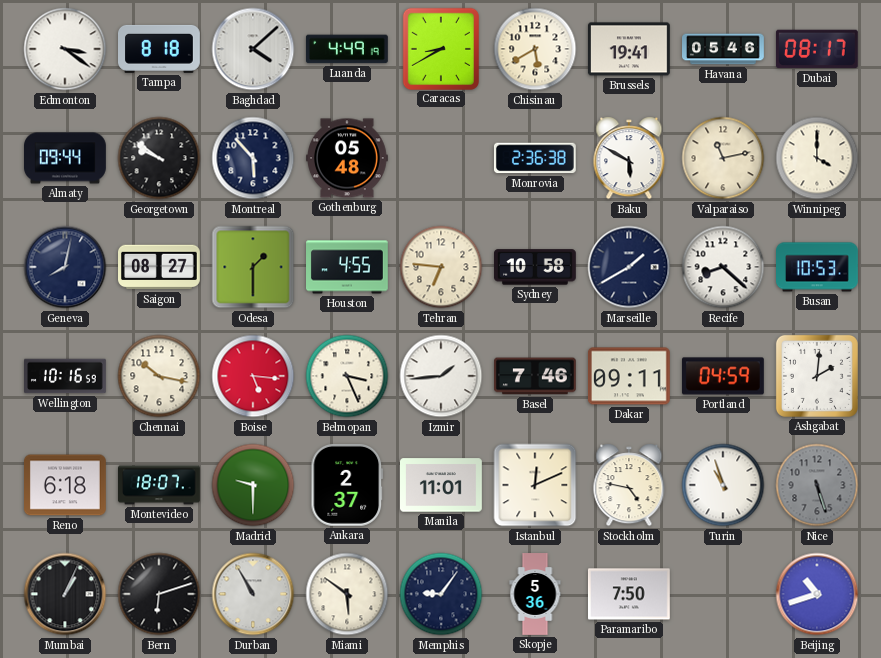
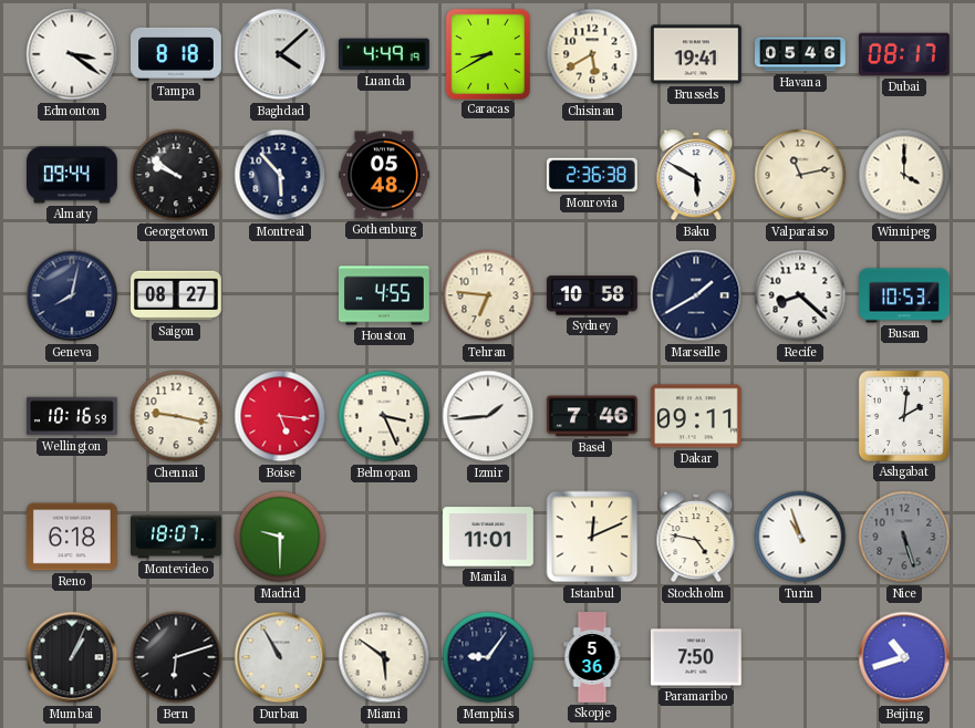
Odesa: 1:30 -> none
Chennai: 10:17 -> 9:17
Portland: 04:59 -> none
Ankara: 2:37 -> none
